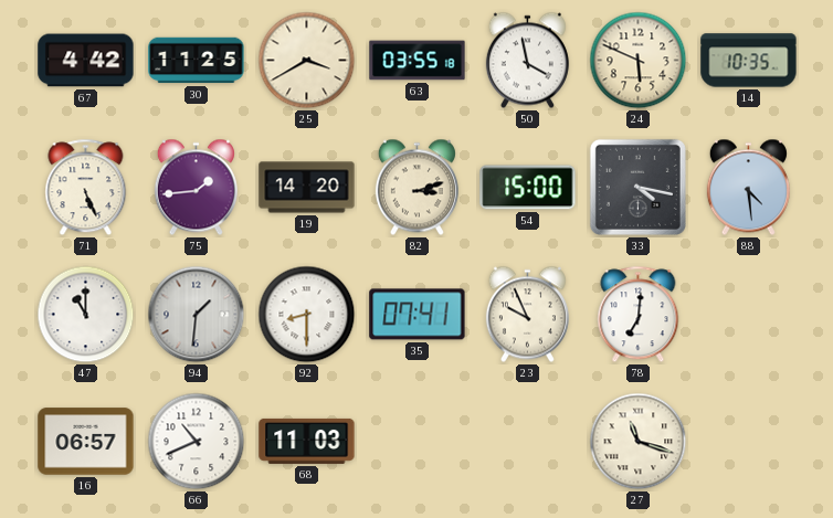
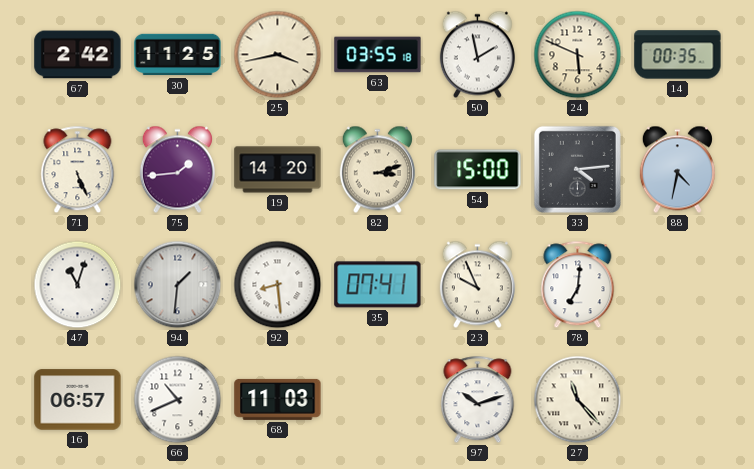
67: 4:42 -> 2:42
25: 3:40 -> 3:43
50: 3:58 -> 1:58
14: 10:35 -> 00:35
33: 4:17 -> 4:14
88: 4:29 -> 4:32
47: 11:00 -> 11:03
92: 8:30 -> 8:29
97: none -> 10:12
27: 11:18 -> 11:23
